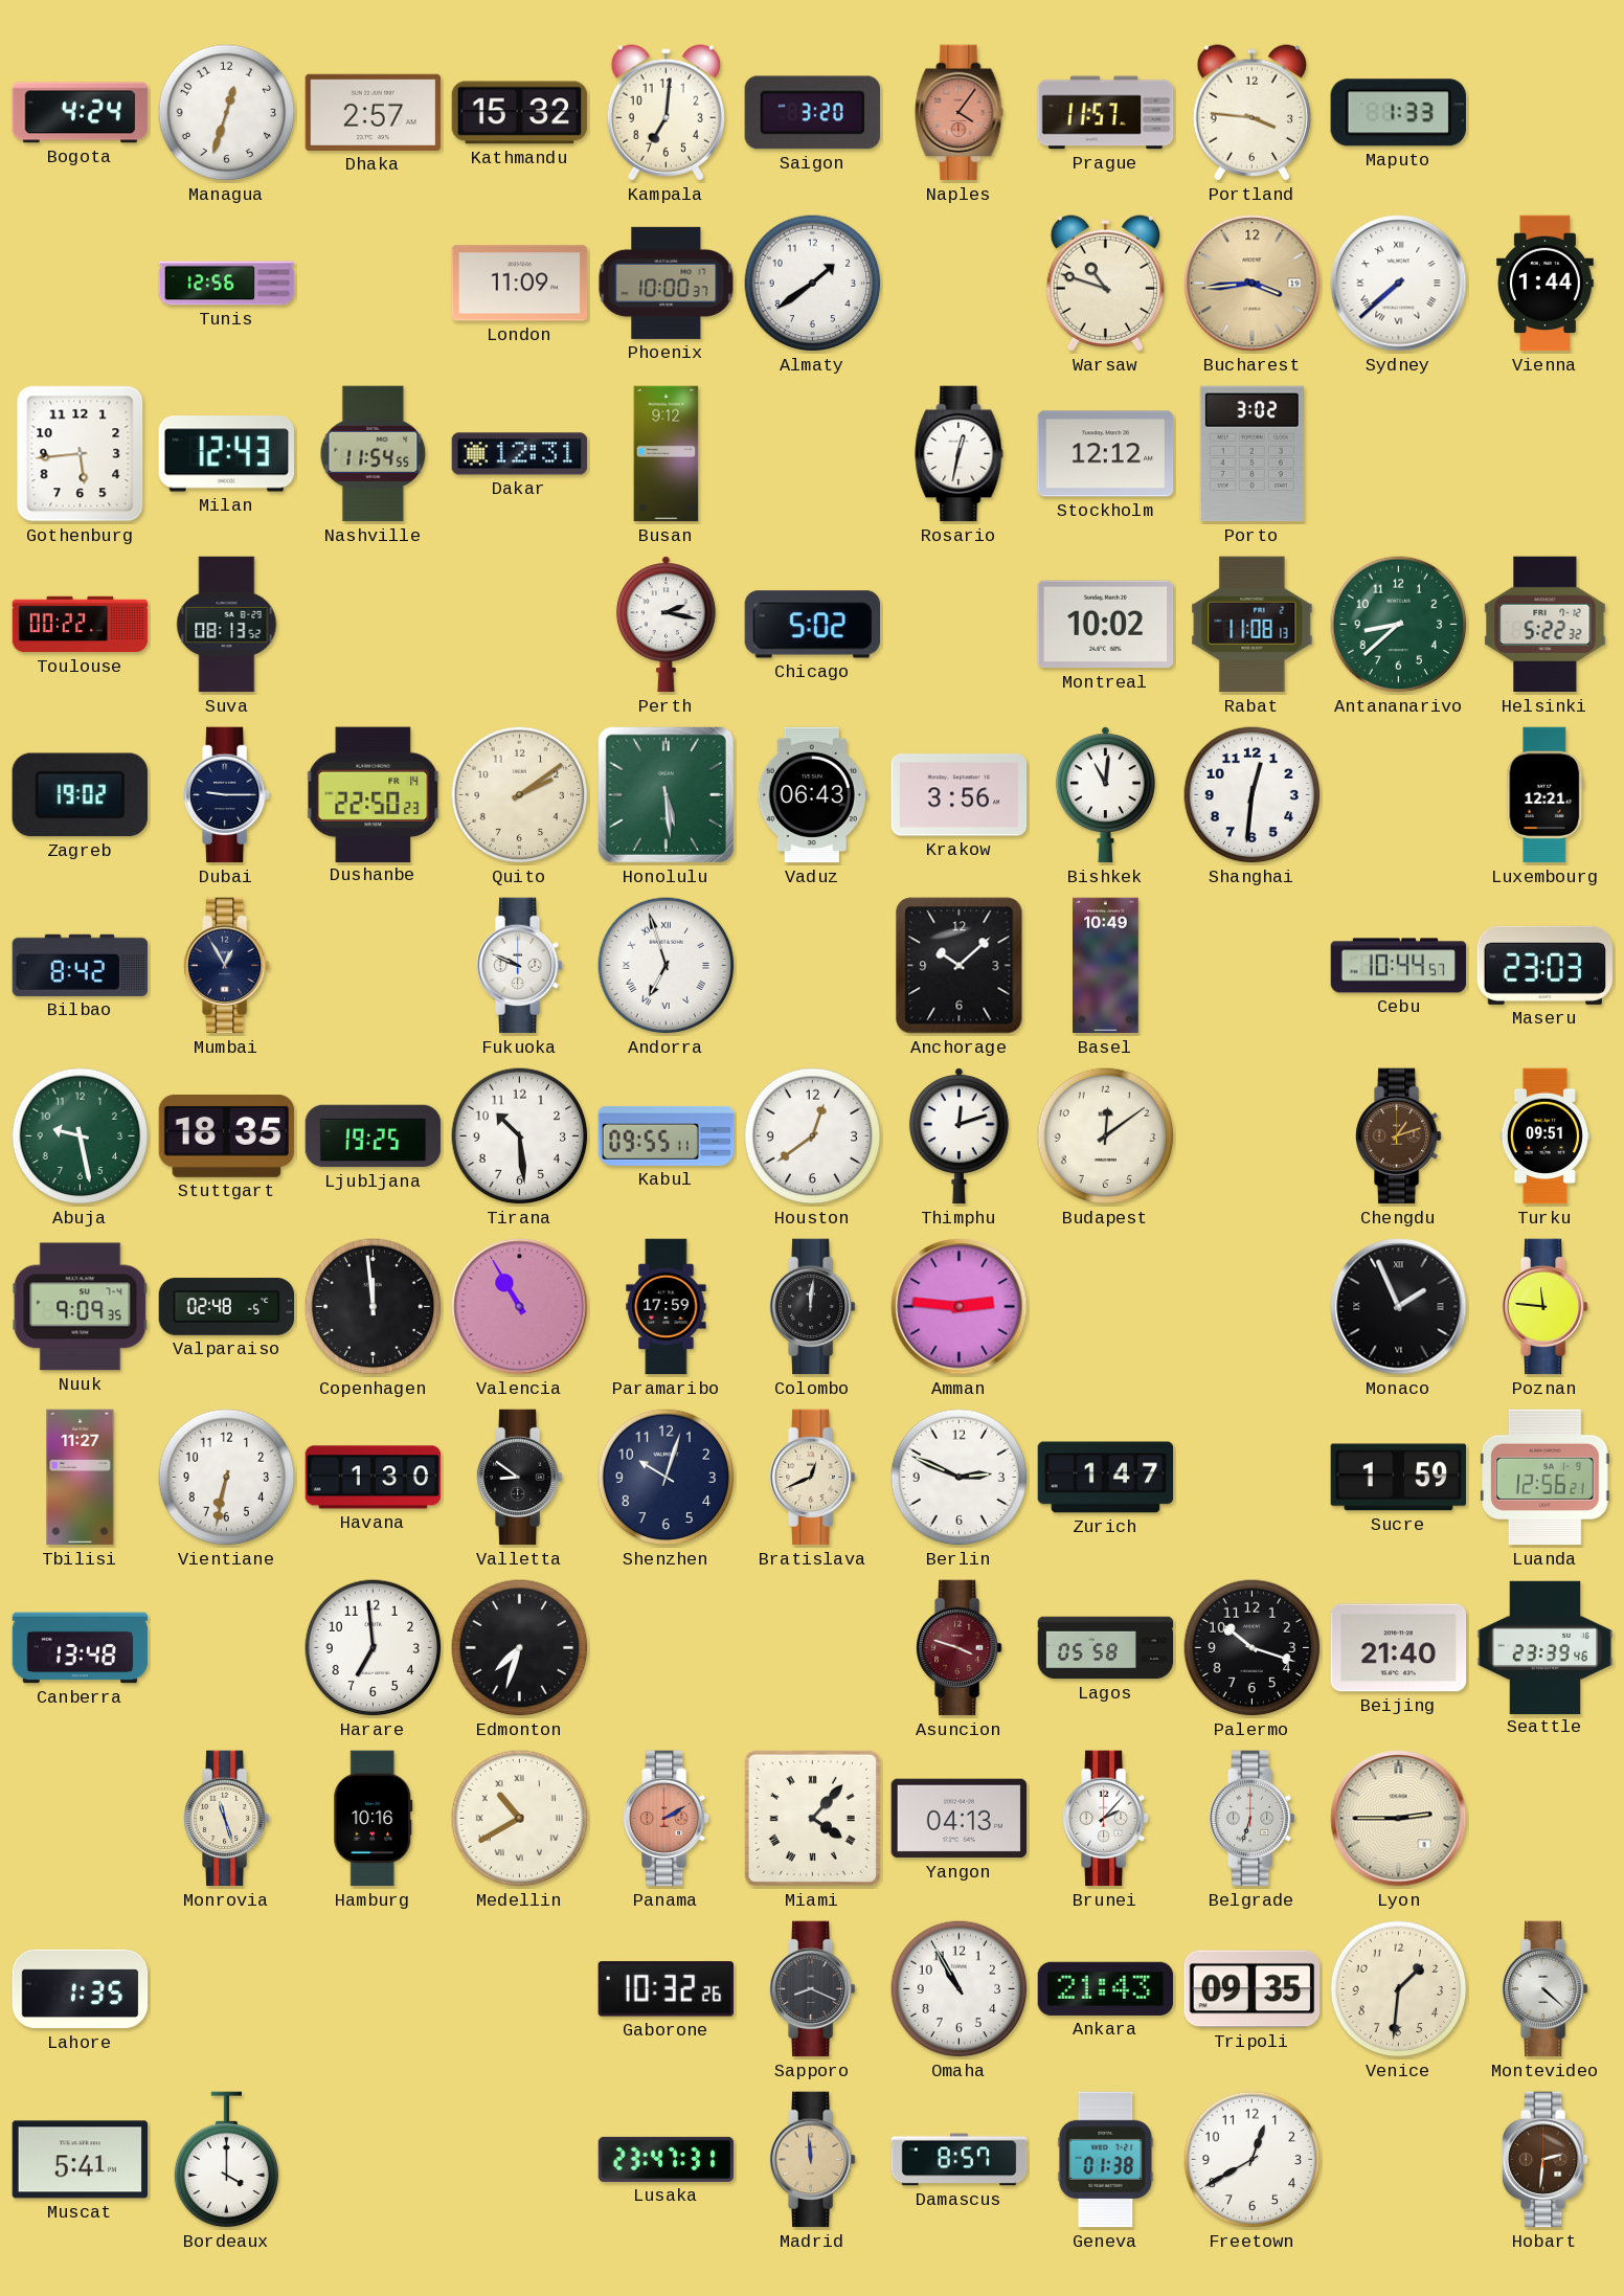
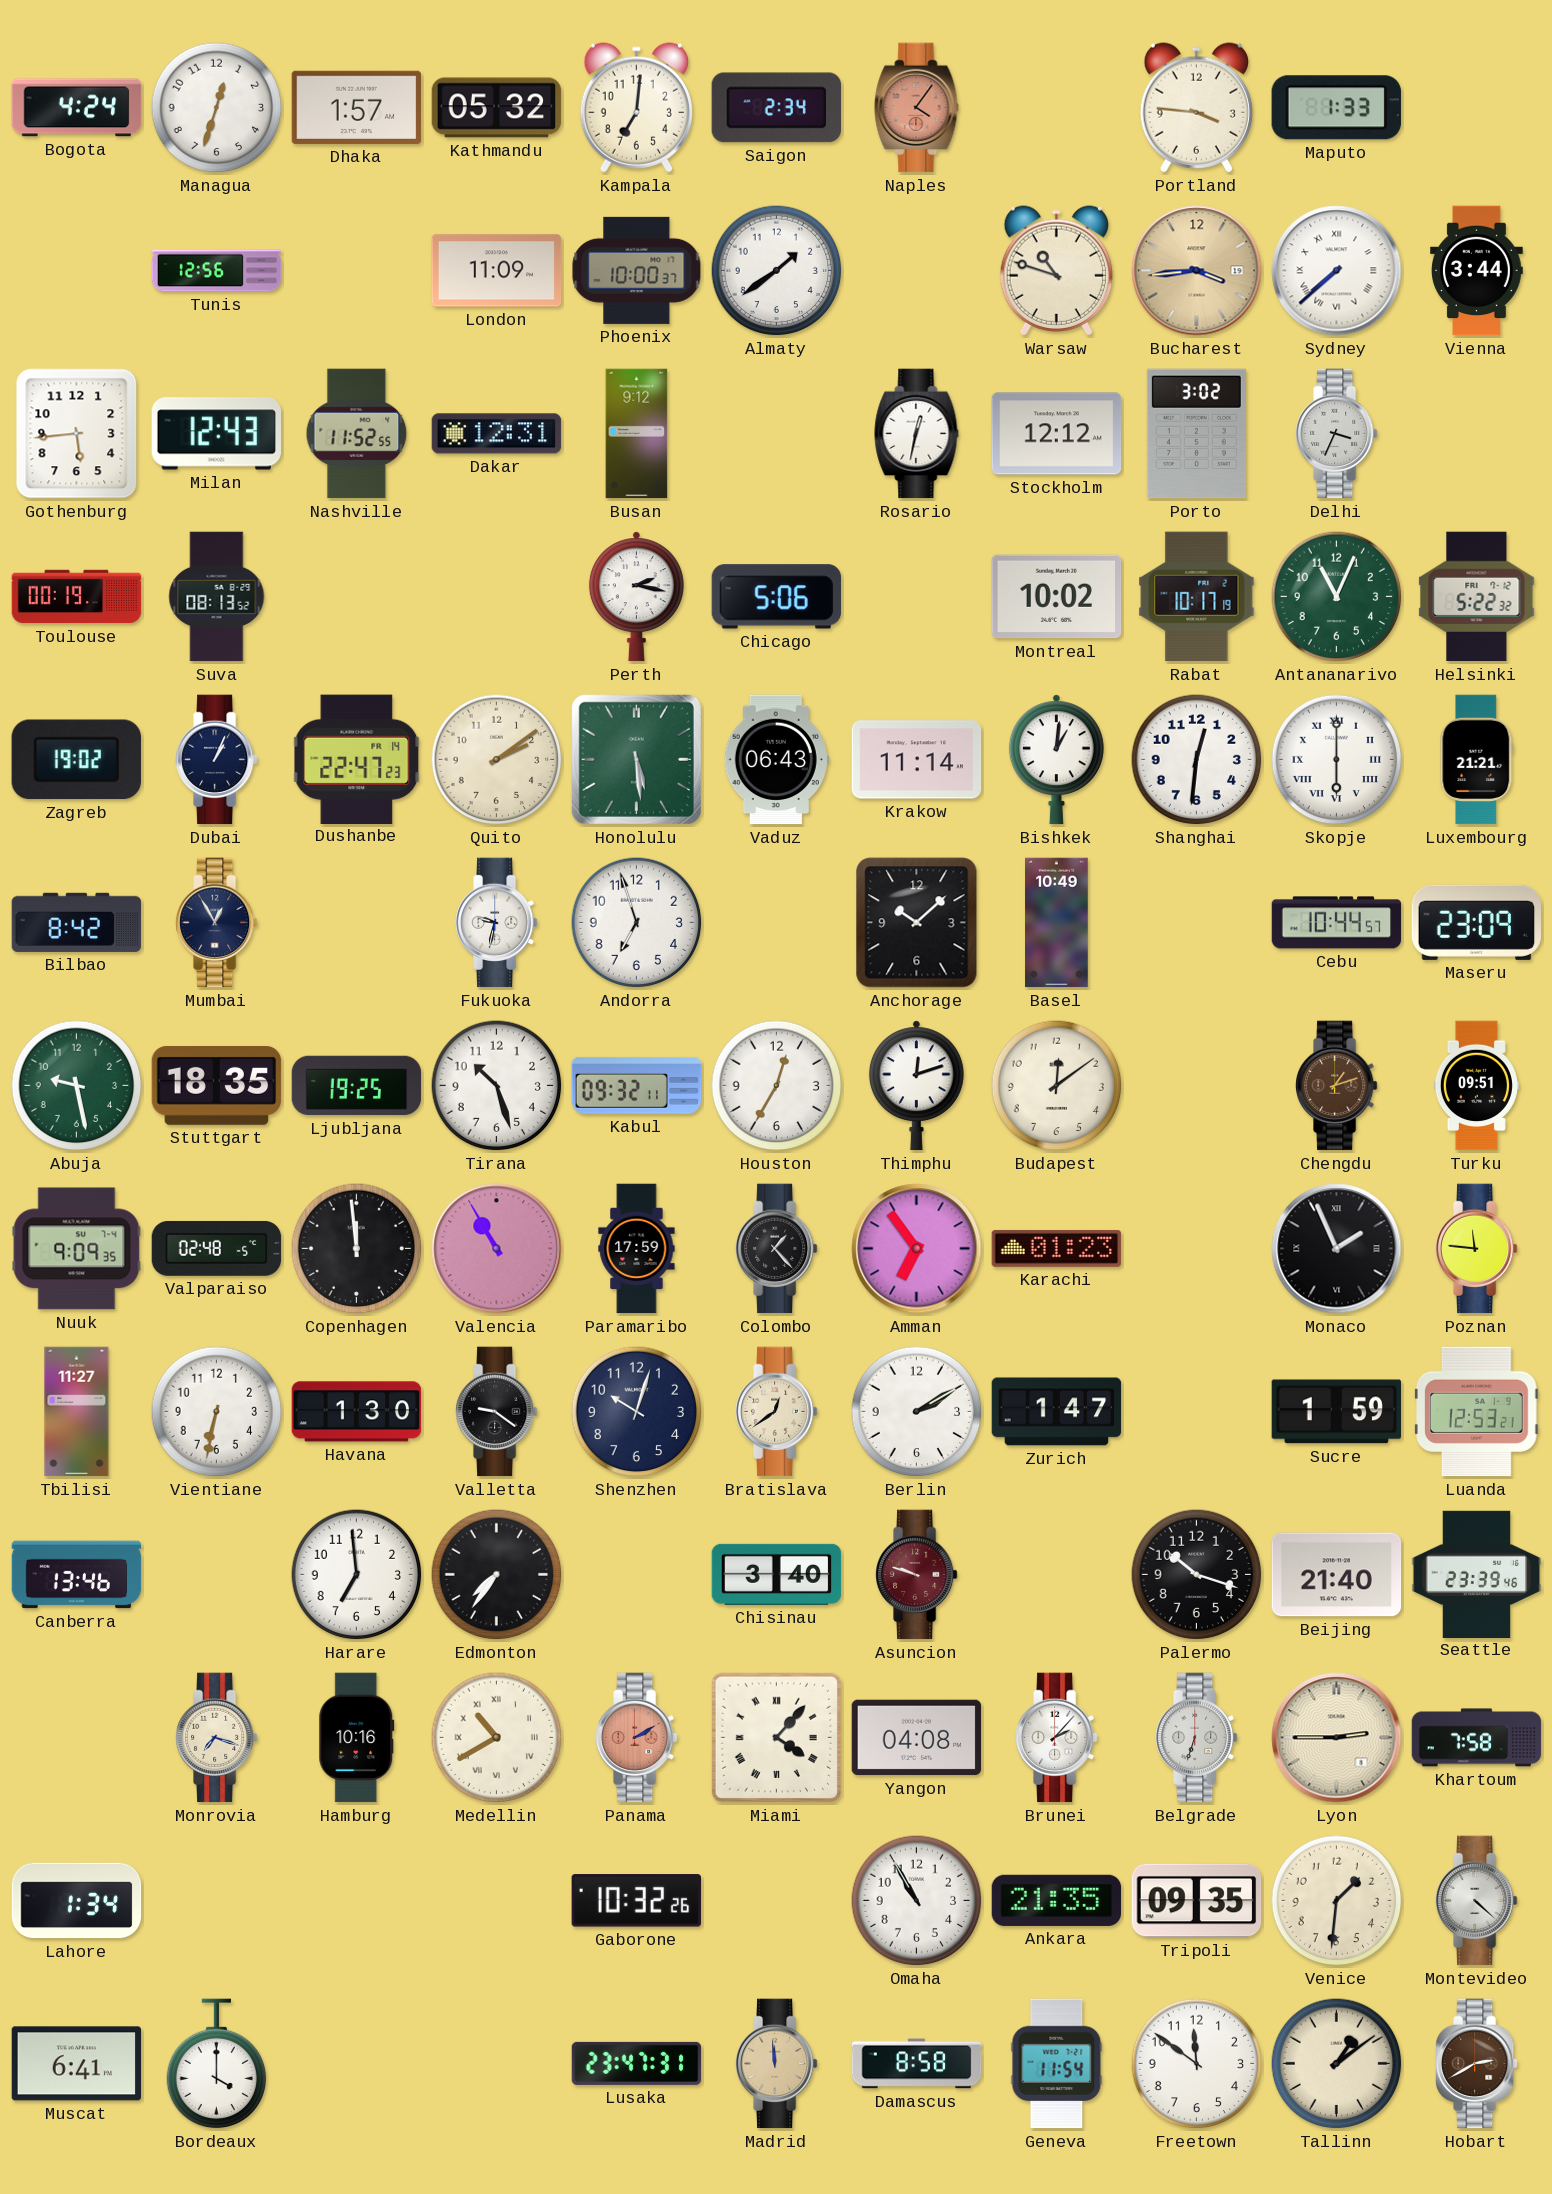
Dhaka: 2:57 -> 1:57
Kathmandu: 15:32 -> 05:32
Saigon: 3:20 -> 2:34
Prague: 11:57 -> none
Vienna: 1:44 -> 3:44
Nashville: 11:54 -> 11:52
Delhi: none -> 3:34
Toulouse: 00:22 -> 00:19
Chicago: 5:02 -> 5:06
Rabat: 11:08 -> 10:17
Antananarivo: 8:38 -> 11:04
Dubai: 9:15 -> 1:04
Dushanbe: 22:50 -> 22:47
Krakow: 3:56 -> 11:14
Bishkek: 11:01 -> 1:01
Skopje: none -> 6:00
Luxembourg: 12:21 -> 21:21
Fukuoka: 9:49 -> 9:32
Andorra numerals: Roman -> Arabic
Maseru: 23:03 -> 23:09
Tirana: 10:29 -> 10:27
Kabul: 09:55 -> 09:32
Houston: 12:39 -> 12:35
Colombo: 12:01 -> 1:23
Amman: 2:46 -> 6:54
Karachi: none -> 01:23
Valletta: 8:51 -> 9:21
Bratislava: 12:41 -> 12:39
Berlin: 2:49 -> 2:10
Luanda: 12:56 -> 12:53
Canberra: 13:48 -> 13:46
Edmonton: 7:33 -> 7:36
Chisinau: none -> 3:40
Asuncion: 3:48 -> 9:48
Lagos: 05:58 -> none
Monrovia: 11:27 -> 7:18
Yangon: 04:13 -> 04:08
Khartoum: none -> 7:58
Lahore: 1:35 -> 1:34
Sapporo: 8:19 -> none
Ankara: 21:43 -> 21:35
Muscat: 5:41 -> 6:41
Damascus: 8:57 -> 8:58
Geneva: 01:38 -> 11:54
Freetown: 12:40 -> 11:51
Tallinn: none -> 1:09
Hobart: 2:31 -> 2:40
